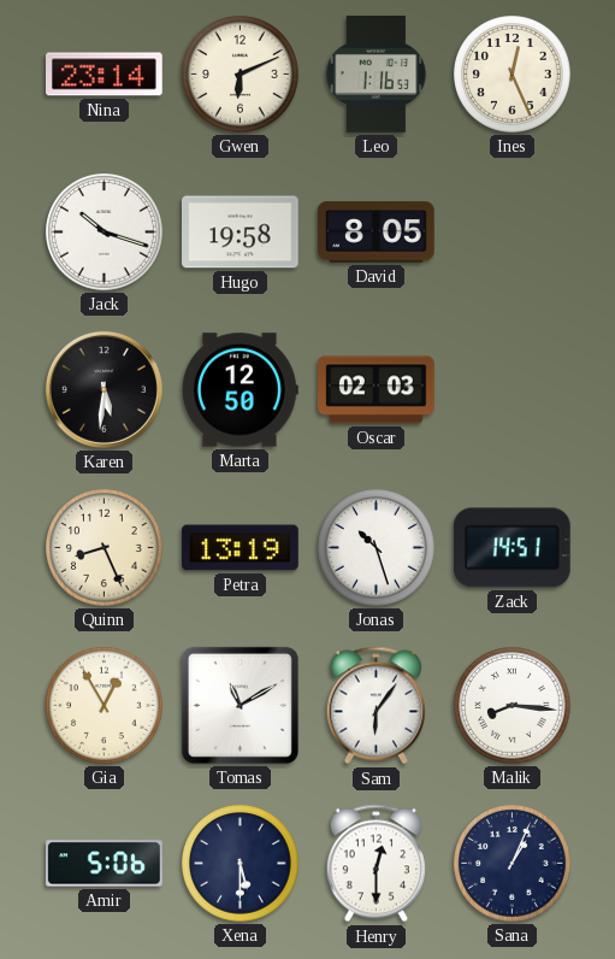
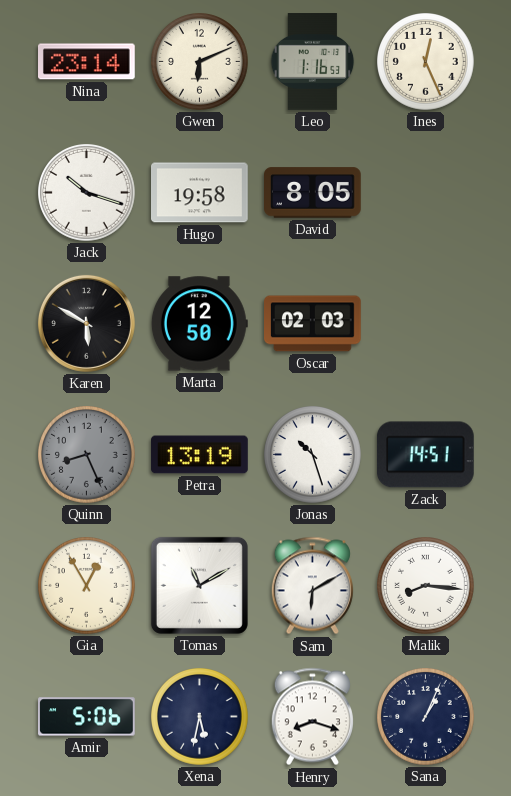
Karen: 5:31 -> 5:50
Quinn dial: cream -> grey
Sam: 6:06 -> 6:10
Xena: 5:30 -> 5:32
Henry: 12:30 -> 8:18
